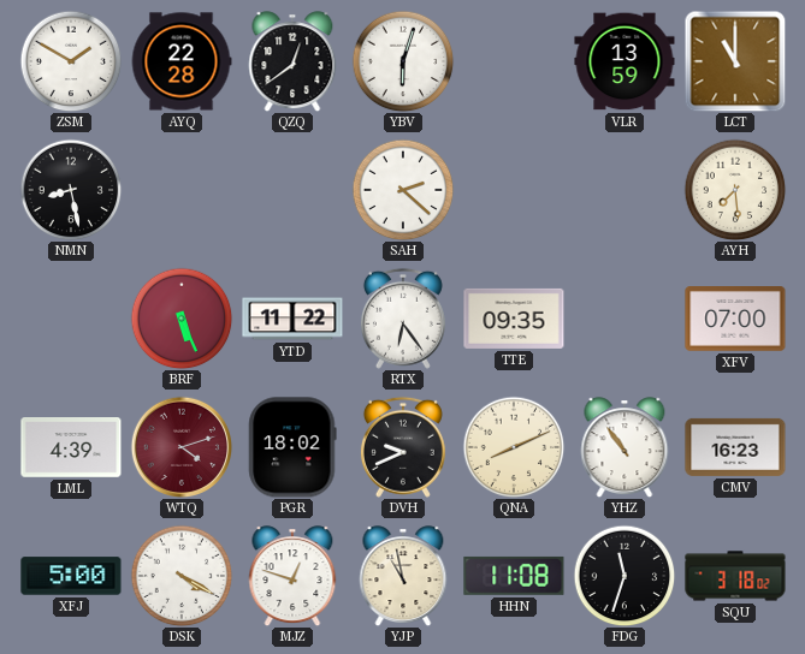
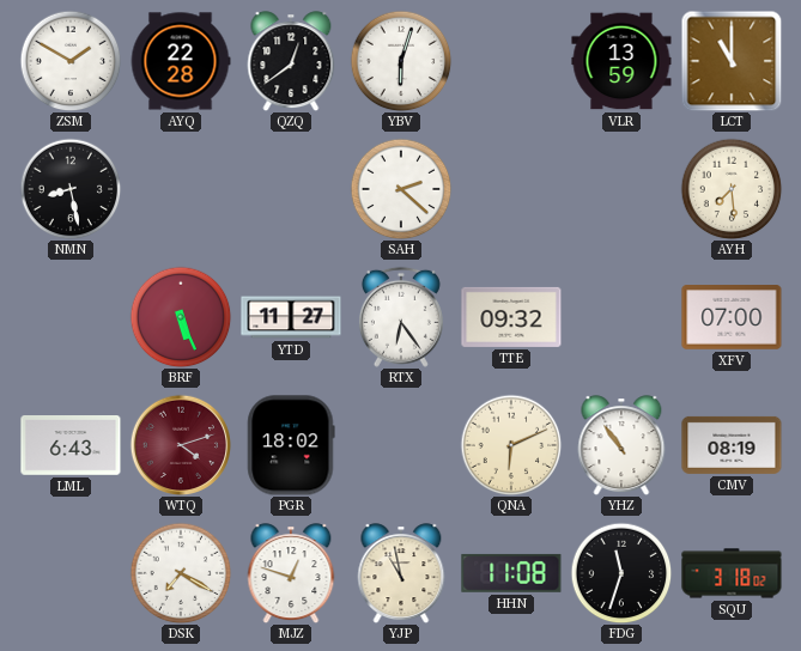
YTD: 11:22 -> 11:27
TTE: 09:35 -> 09:32
LML: 4:39 -> 6:43
DVH: 9:41 -> none
QNA: 8:11 -> 6:11
CMV: 16:23 -> 08:19
XFJ: 5:00 -> none
DSK: 4:20 -> 7:20
